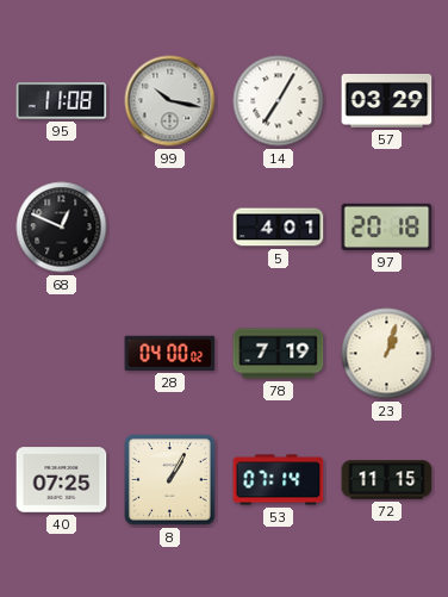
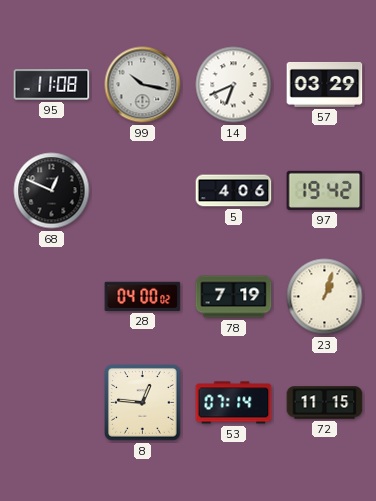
14: 7:05 -> 6:41
5: 4:01 -> 4:06
97: 20:18 -> 19:42
40: 07:25 -> none
8: 1:05 -> 12:46
